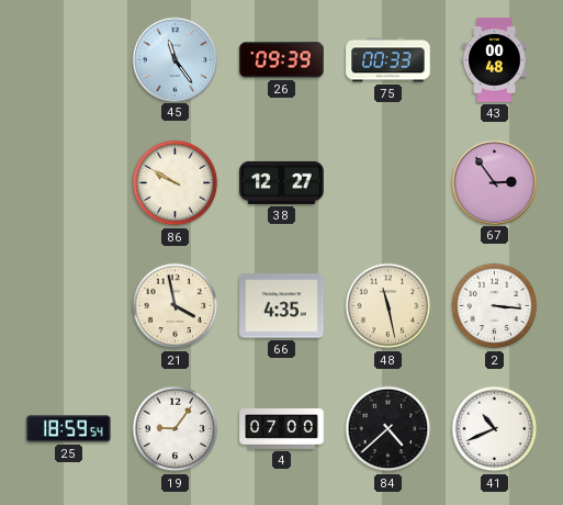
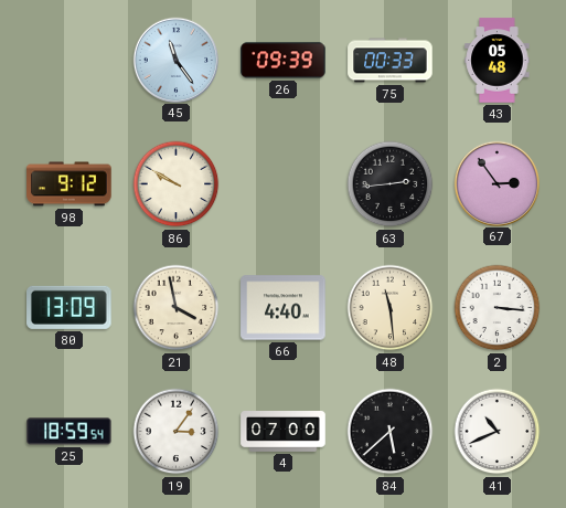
43: 00:48 -> 05:48
98: none -> 9:12
38: 12:27 -> none
63: none -> 2:44
80: none -> 13:09
66: 4:35 -> 4:40
48: 11:28 -> 11:29
19: 9:06 -> 3:06
84: 4:38 -> 5:38
